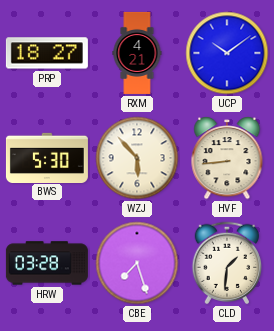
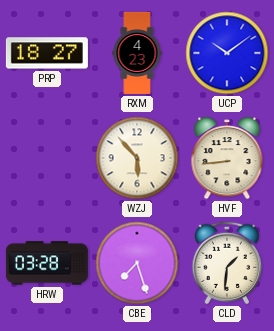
RXM: 4:21 -> 4:23
BWS: 5:30 -> none
